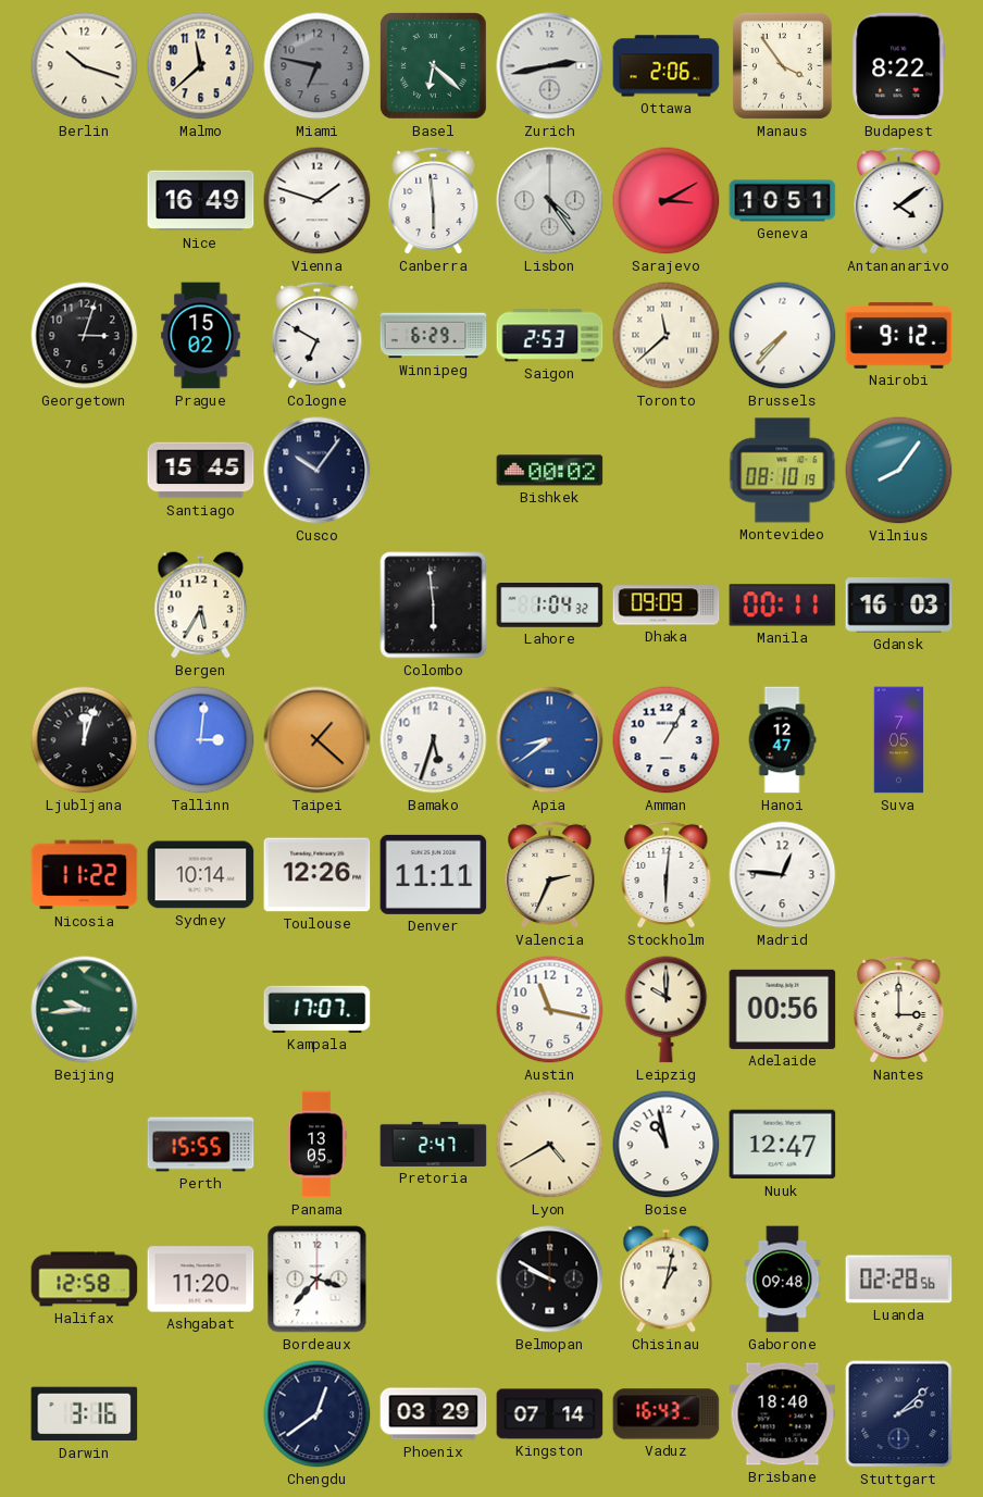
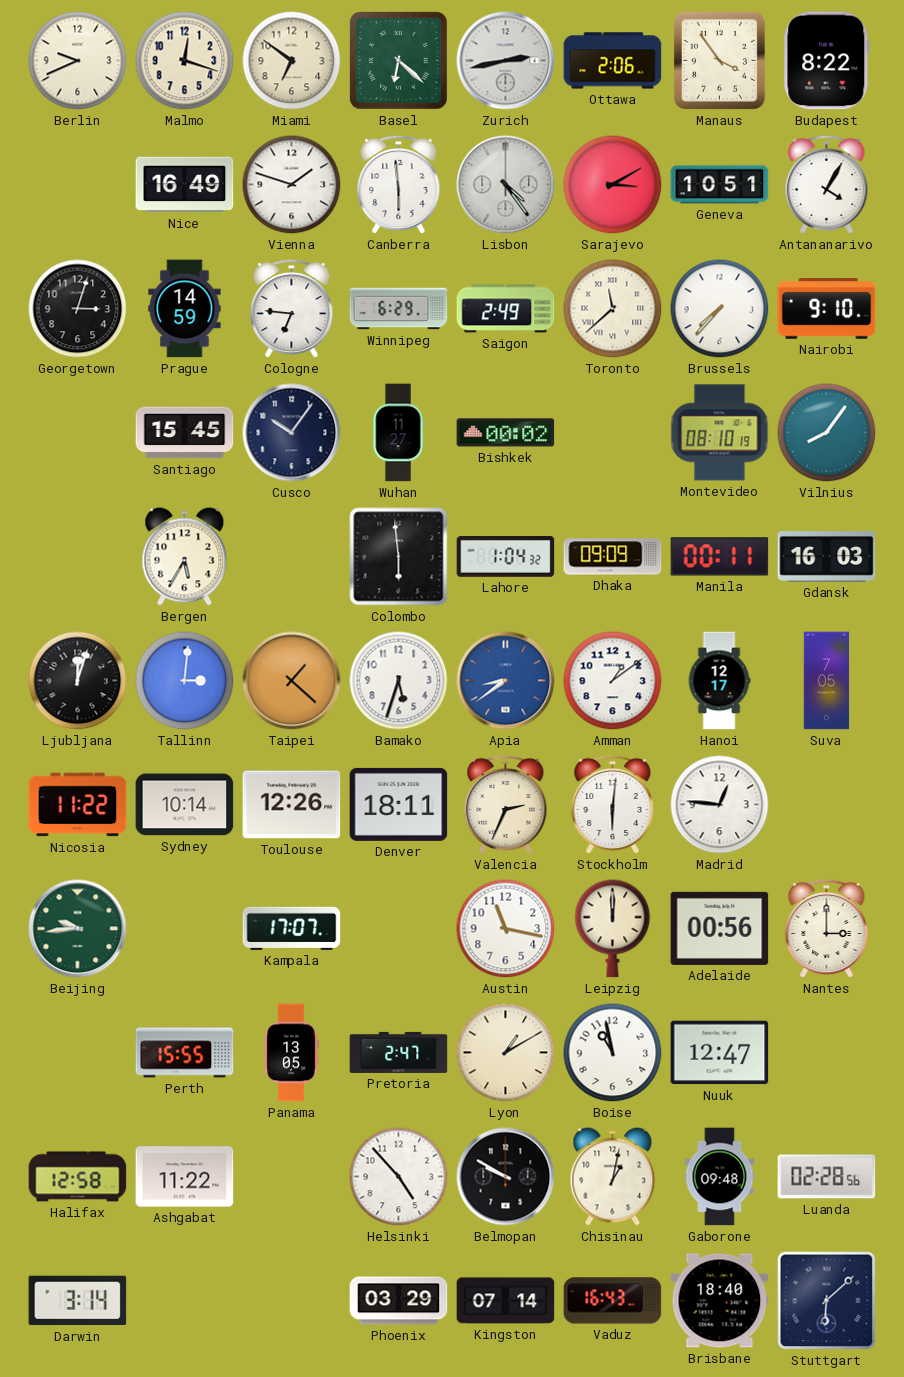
Berlin: 10:18 -> 9:41
Malmo: 11:38 -> 12:18
Miami: 6:47 -> 6:51
Miami dial: grey -> cream
Antananarivo: 4:09 -> 4:05
Prague: 15:02 -> 14:59
Cologne: 6:50 -> 6:46
Saigon: 2:53 -> 2:49
Nairobi: 9:12 -> 9:10
Wuhan: none -> 11:27
Amman: 1:05 -> 1:09
Hanoi: 12:47 -> 12:17
Denver: 11:11 -> 18:11
Leipzig: 10:00 -> 12:00
Lyon: 4:40 -> 1:10
Ashgabat: 11:20 -> 11:22
Bordeaux: 3:37 -> none
Helsinki: none -> 4:53
Darwin: 3:16 -> 3:14
Chengdu: 12:39 -> none
Stuttgart: 2:08 -> 6:08
